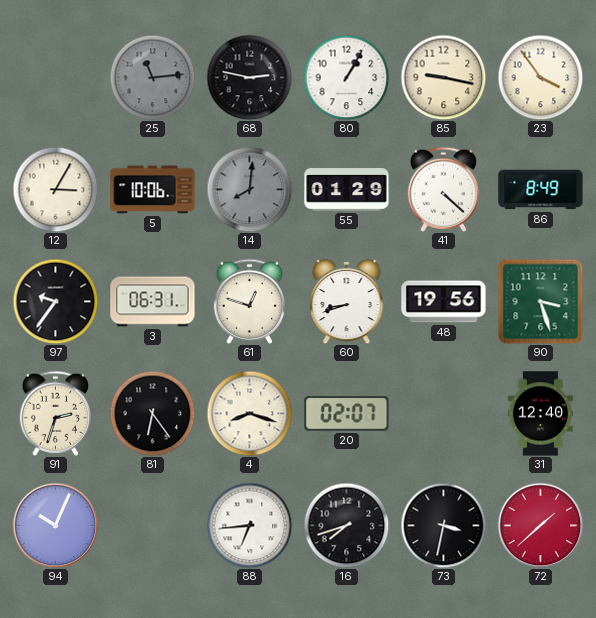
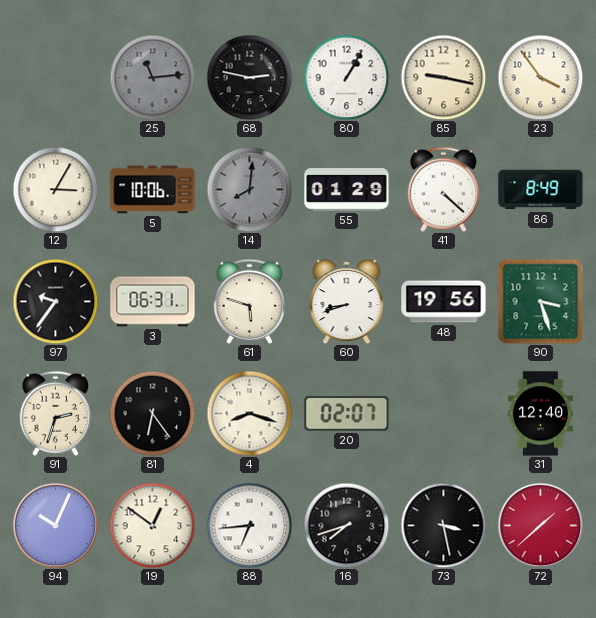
61: 12:48 -> 5:48
19: none -> 12:51
73: 3:32 -> 3:28
